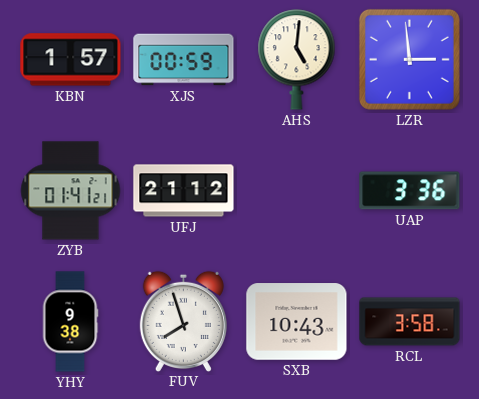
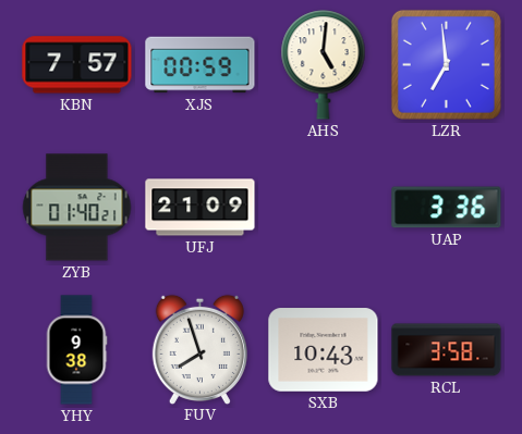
KBN: 1:57 -> 7:57
LZR: 2:59 -> 6:59
ZYB: 01:41 -> 01:40
UFJ: 21:12 -> 21:09
